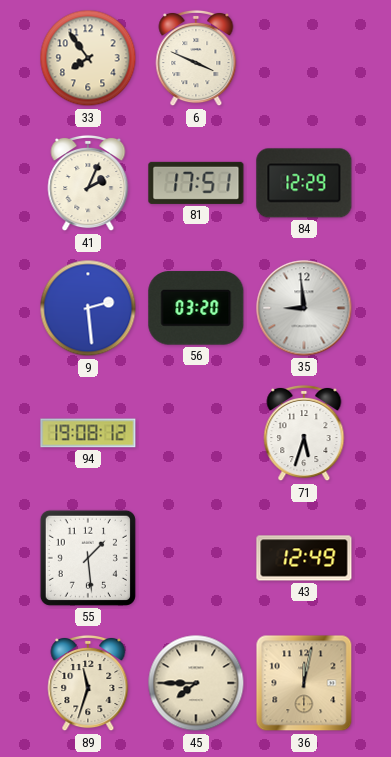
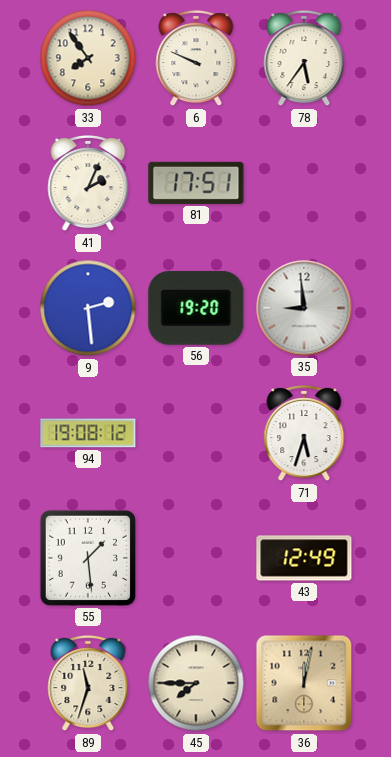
6: 3:49 -> 9:49
78: none -> 5:36
84: 12:29 -> none
56: 03:20 -> 19:20
